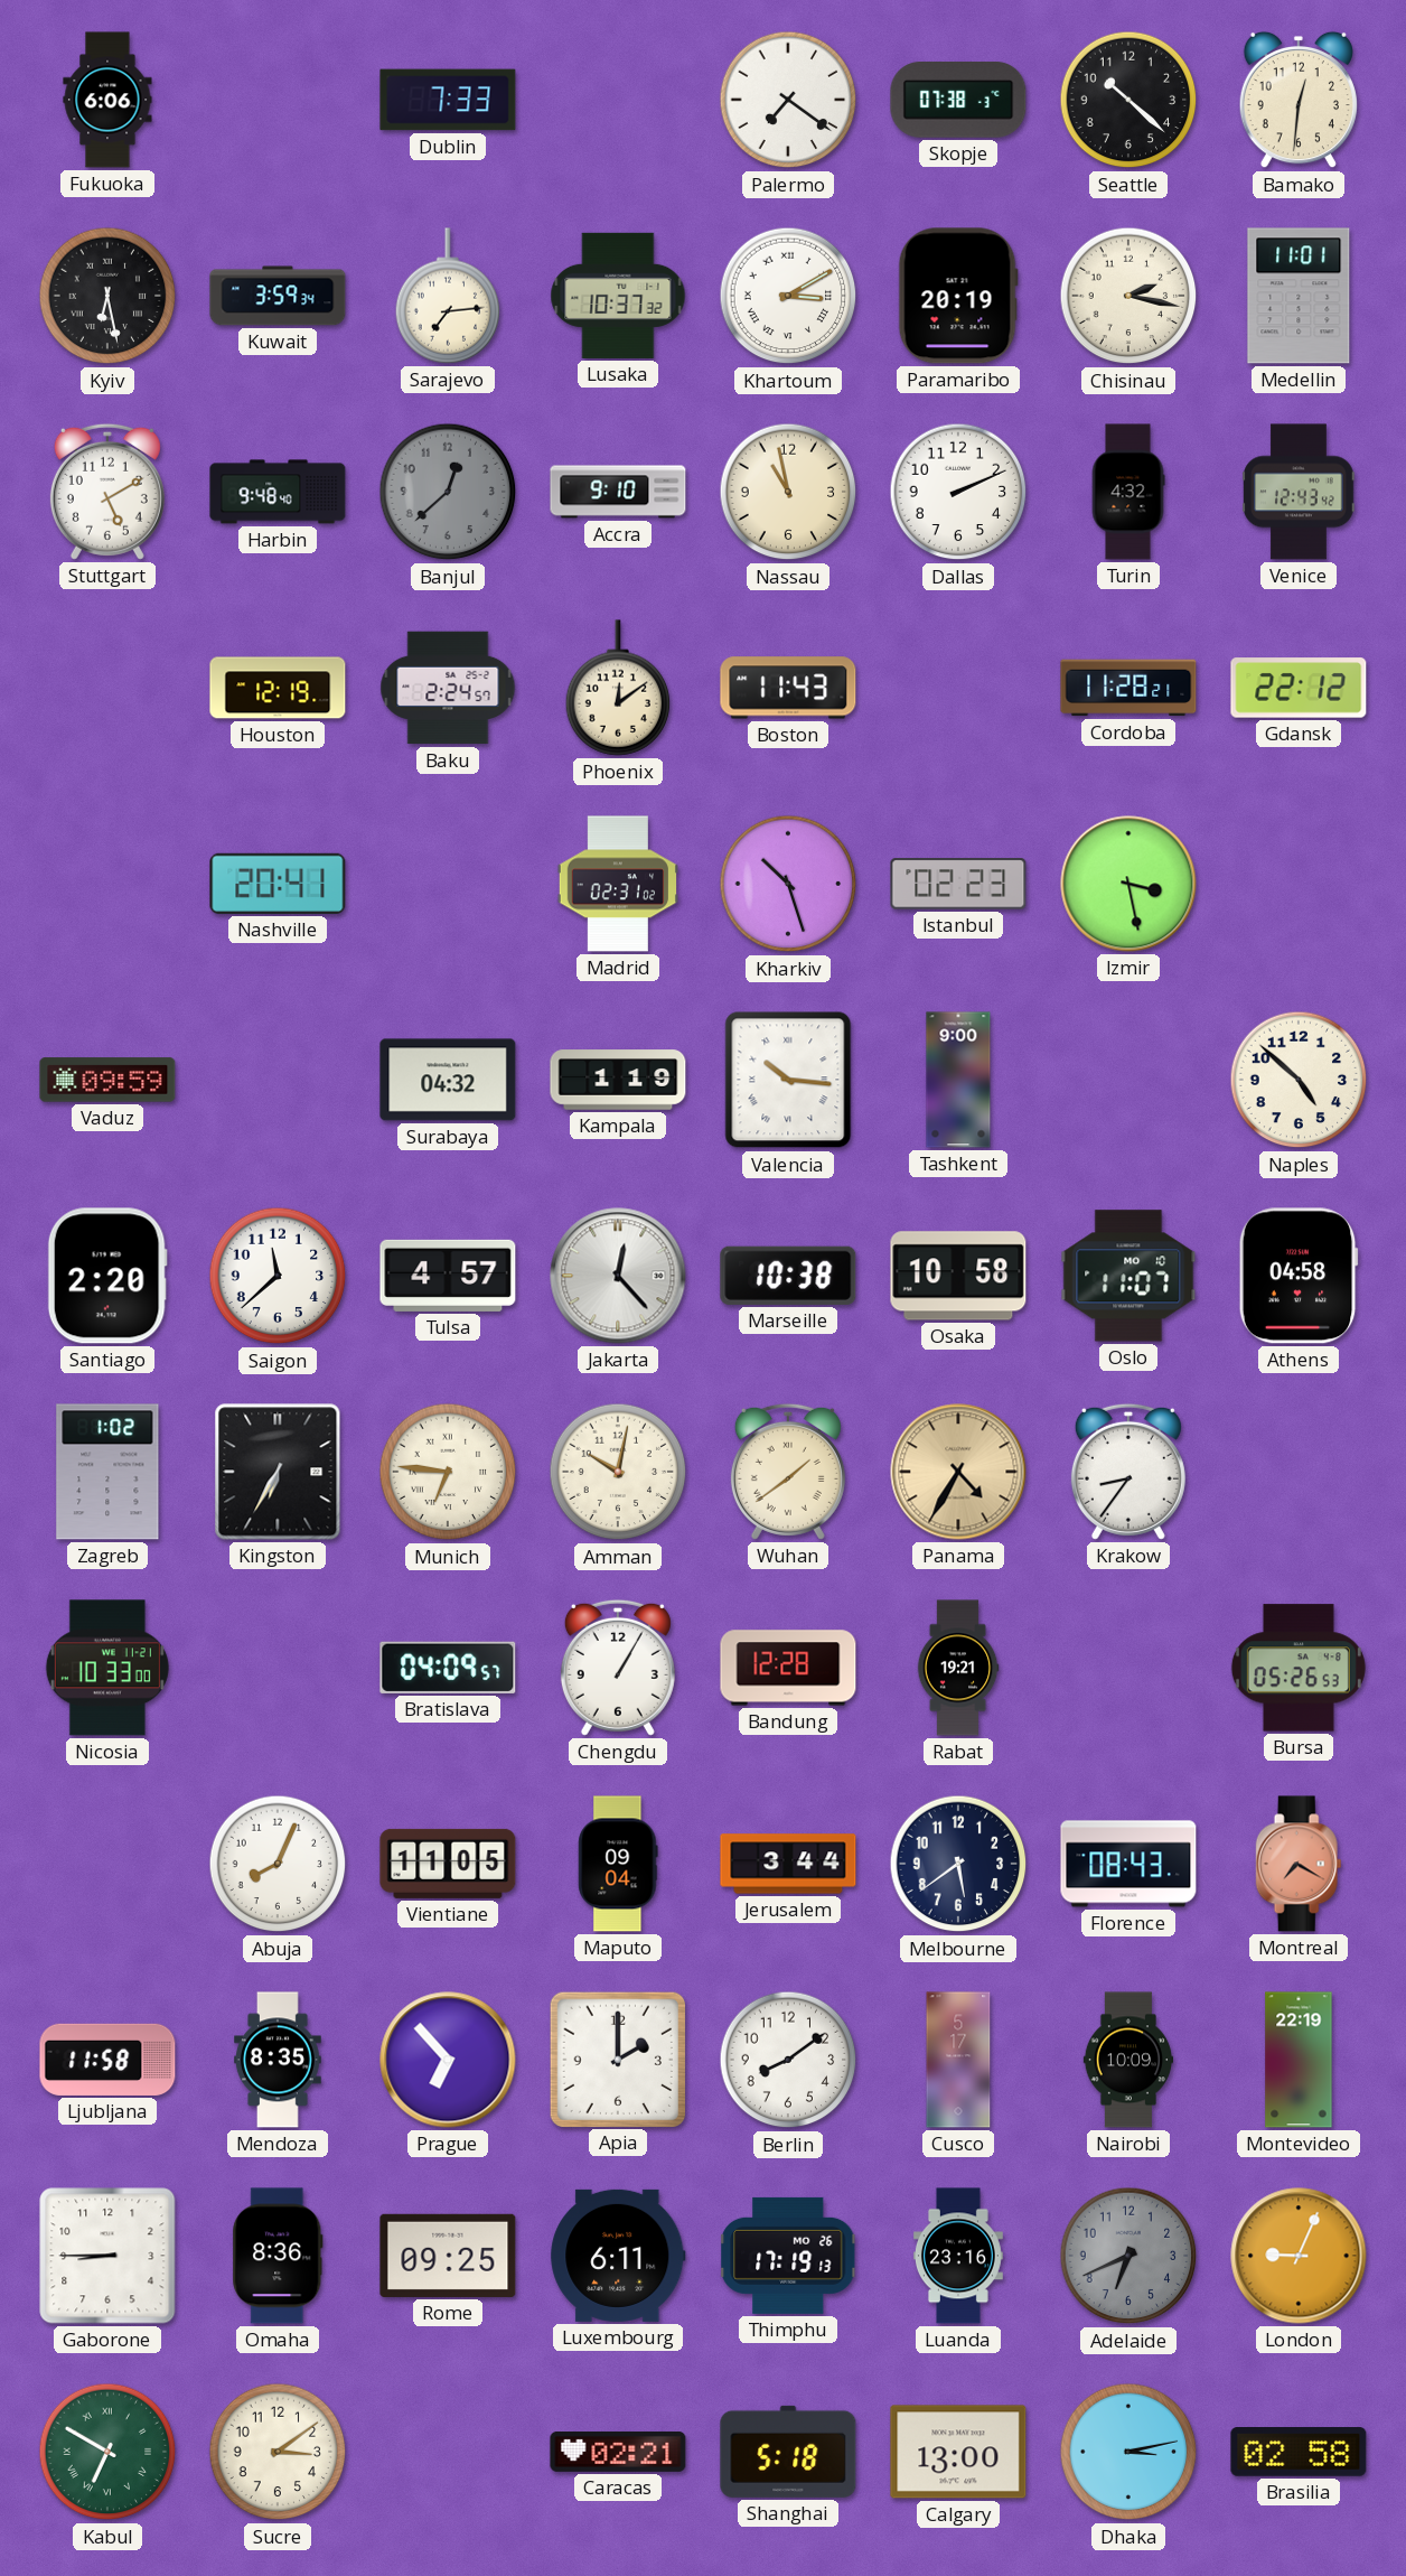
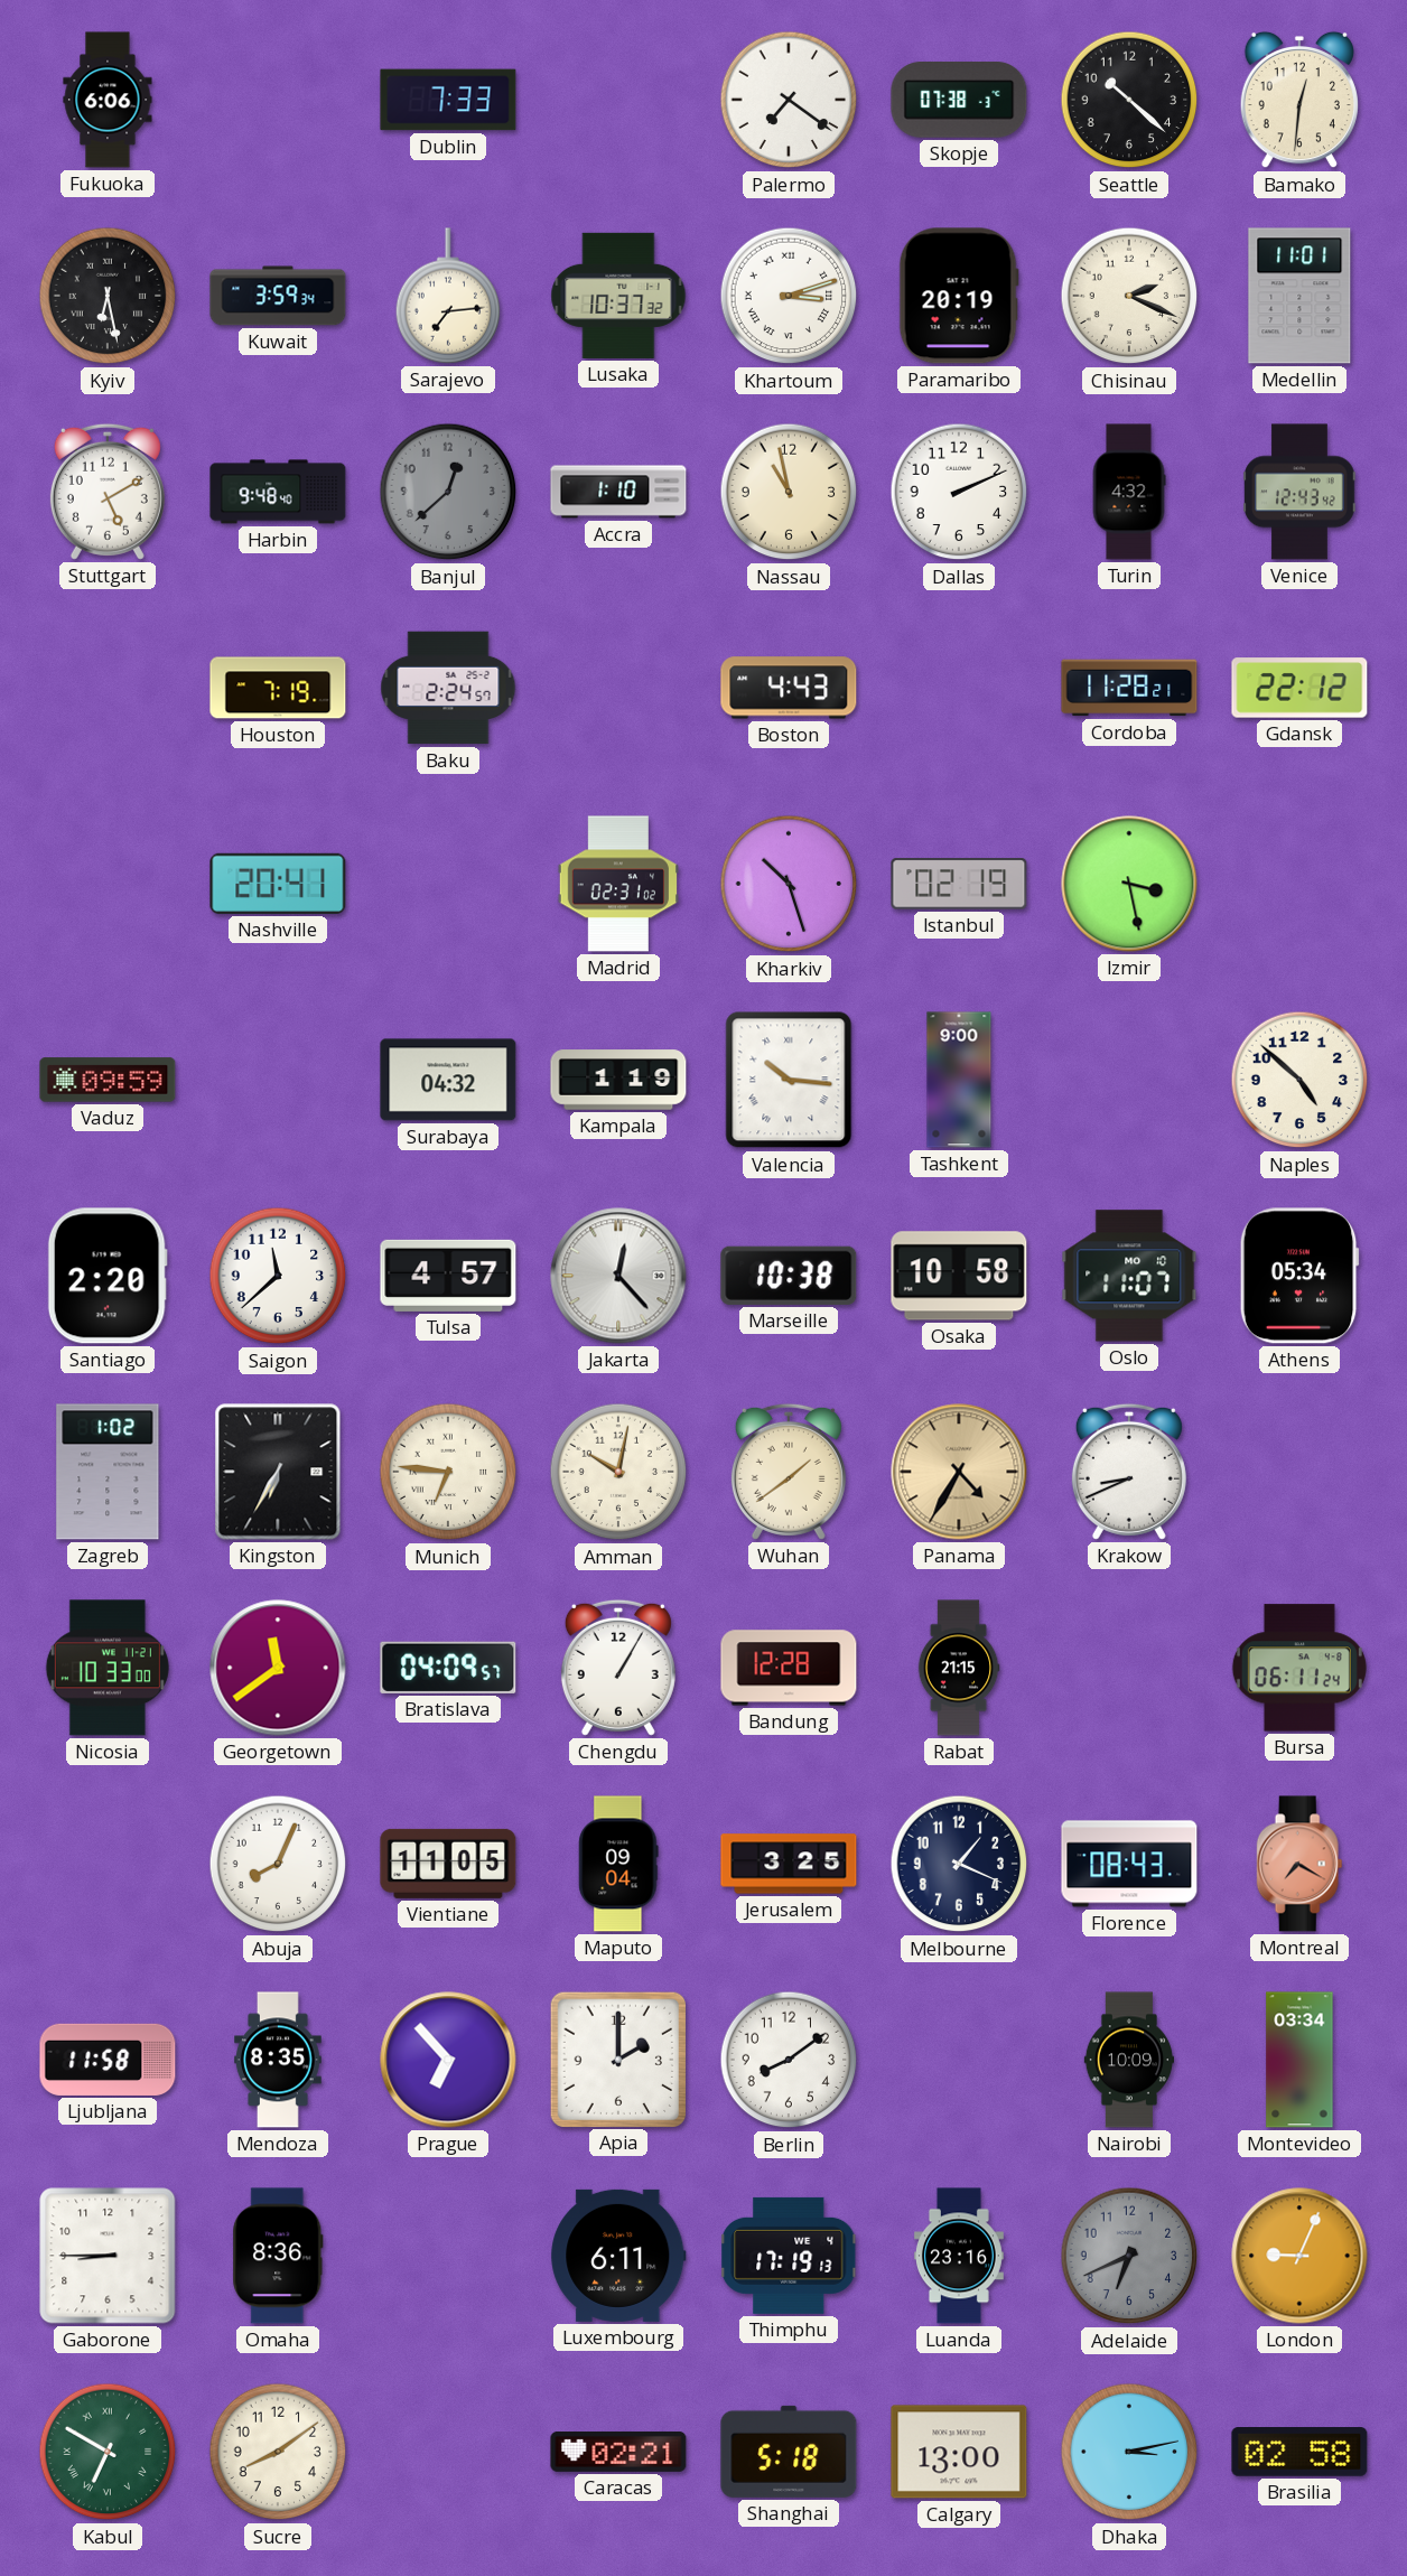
Khartoum: 3:10 -> 3:12
Chisinau: 2:17 -> 2:19
Accra: 9:10 -> 1:10
Houston: 12:19 -> 7:19
Phoenix: 12:09 -> none
Boston: 11:43 -> 4:43
Istanbul: 02:23 -> 02:19
Athens: 04:58 -> 05:34
Krakow: 8:36 -> 8:41
Georgetown: none -> 11:39
Rabat: 19:21 -> 21:15
Bursa: 05:26 -> 06:11
Jerusalem: 3:44 -> 3:25
Melbourne: 5:39 -> 1:19
Cusco: 5:17 -> none
Montevideo: 22:19 -> 03:34
Rome: 09:25 -> none
Thimphu date: MO 26 -> WE 4
Sucre: 3:09 -> 8:09
